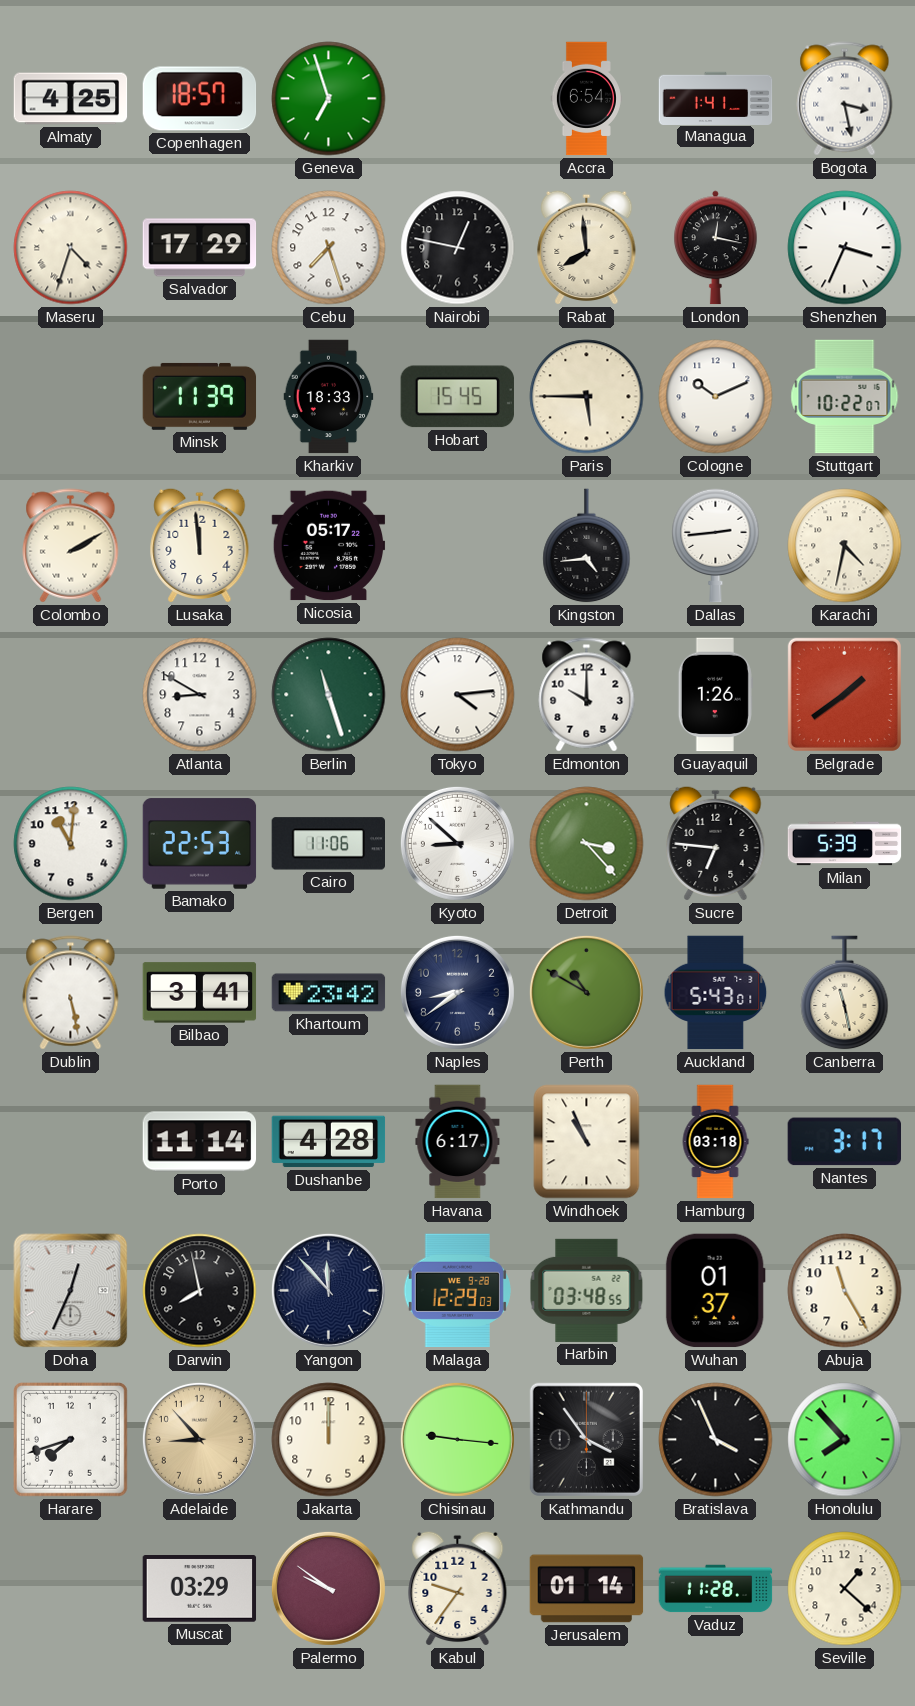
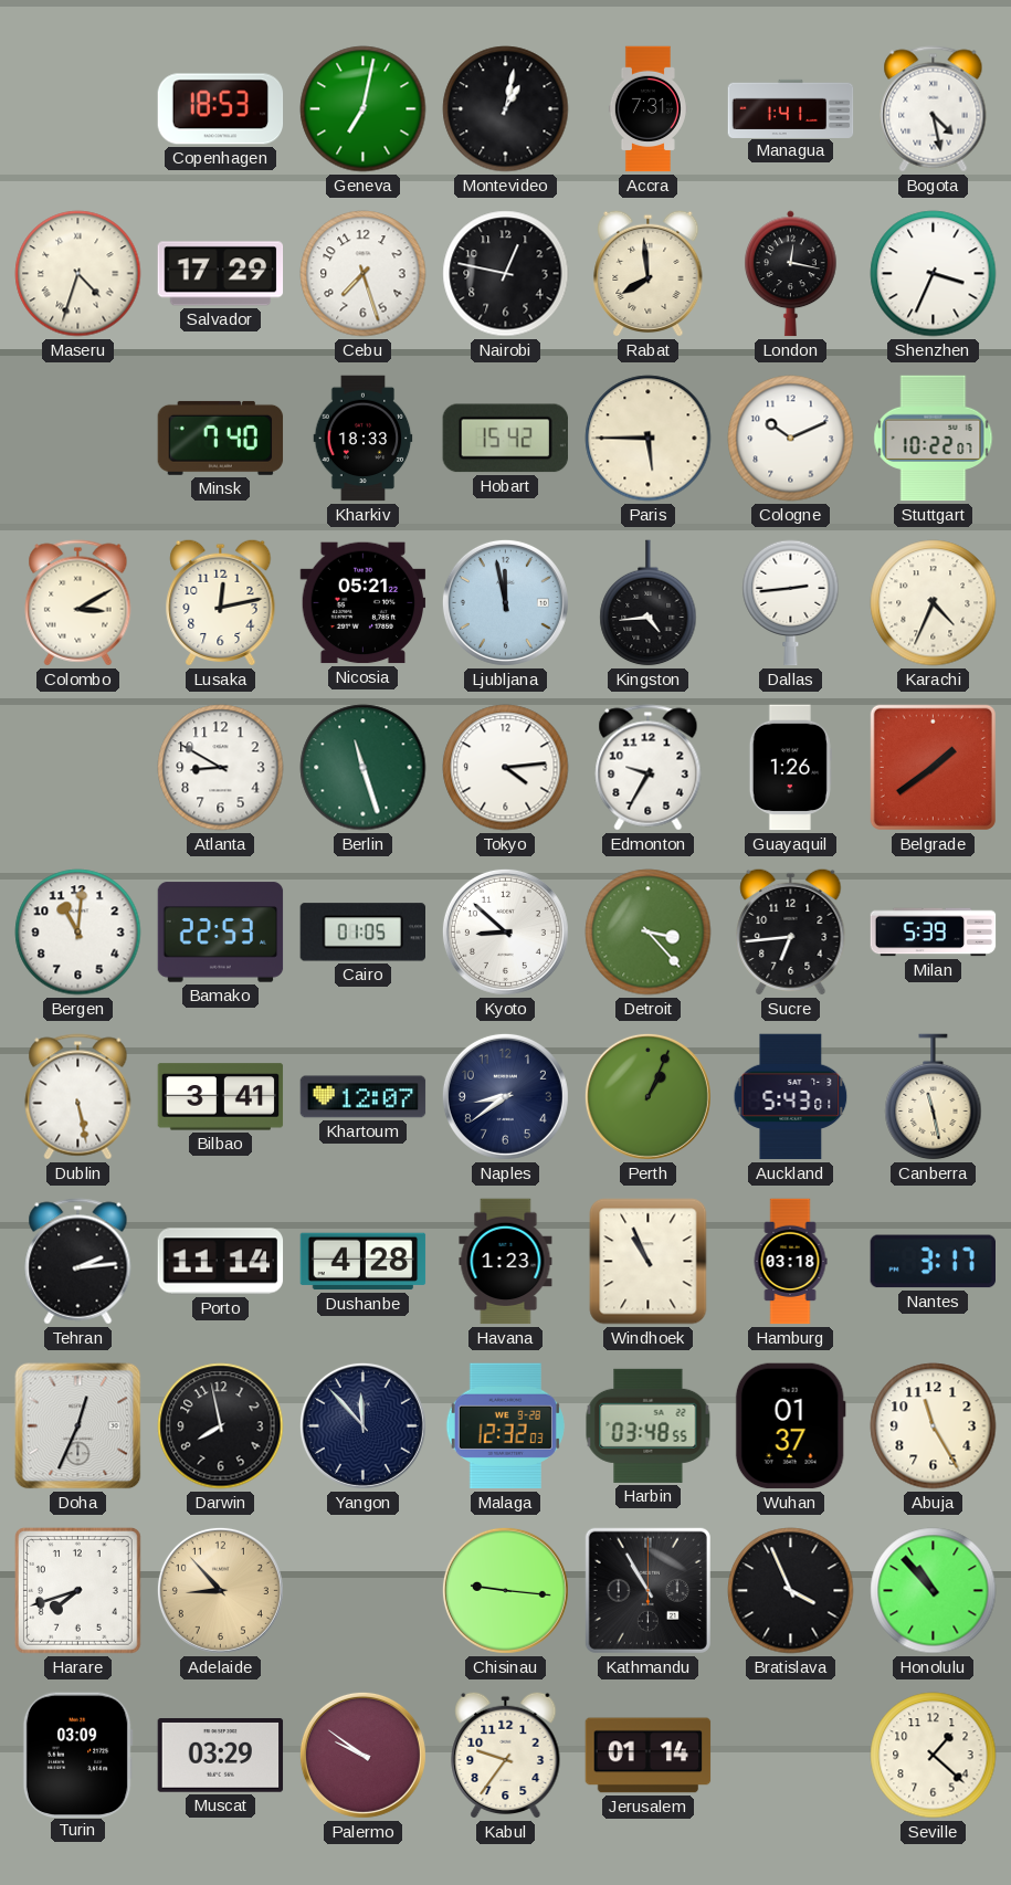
Almaty: 4:25 -> none
Copenhagen: 18:57 -> 18:53
Geneva: 6:57 -> 7:02
Montevideo: none -> 1:02
Accra: 6:54 -> 7:31
Bogota: 3:28 -> 4:28
Minsk: 11:39 -> 7:40
Hobart: 15:45 -> 15:42
Colombo: 2:10 -> 3:10
Lusaka: 11:59 -> 12:13
Nicosia: 05:17 -> 05:21
Ljubljana: none -> 11:58
Karachi: 4:32 -> 4:34
Edmonton: 10:00 -> 9:35
Cairo: 11:06 -> 01:05
Sucre: 6:46 -> 6:44
Khartoum: 23:42 -> 12:07
Perth: 10:50 -> 1:04
Tehran: none -> 2:14
Havana: 6:17 -> 1:23
Malaga: 12:29 -> 12:32
Jakarta: 12:00 -> none
Kathmandu: 3:54 -> 10:55
Honolulu: 7:53 -> 10:53
Turin: none -> 03:09
Vaduz: 11:28 -> none
